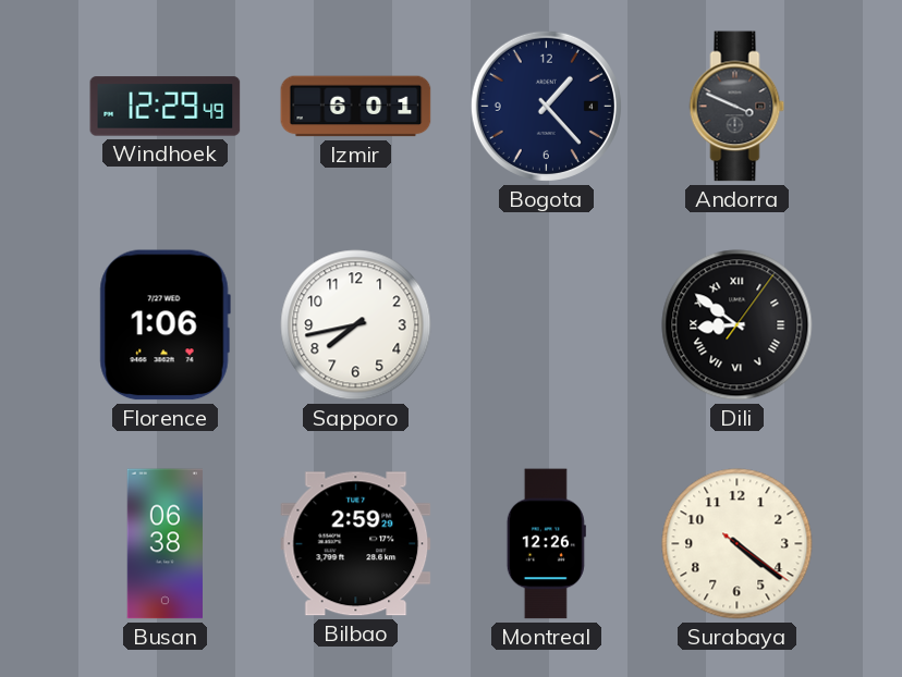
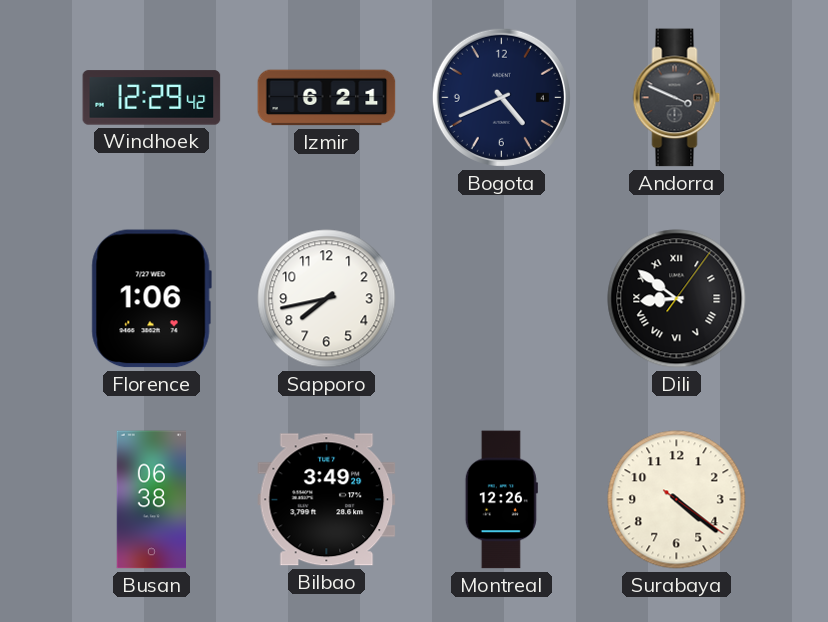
Windhoek: 12:29:49 -> 12:29:42
Izmir: 6:01 -> 6:21
Bogota: 1:23 -> 4:41
Bilbao: 2:59 -> 3:49
